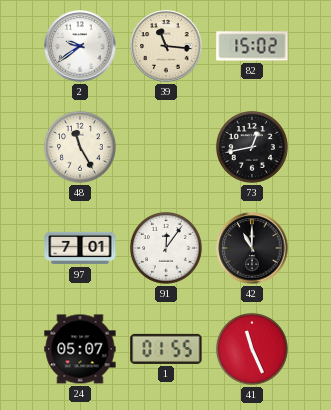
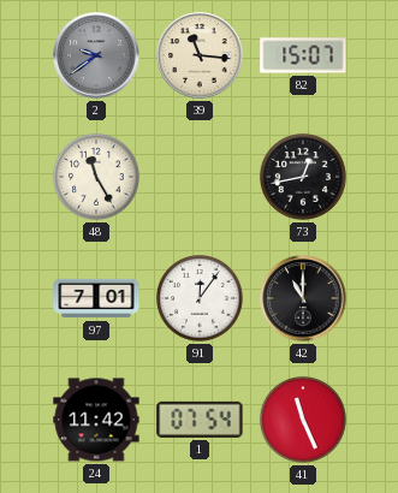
2 dial: white -> grey
82: 15:02 -> 15:07
24: 05:07 -> 11:42
1: 01:55 -> 07:54
